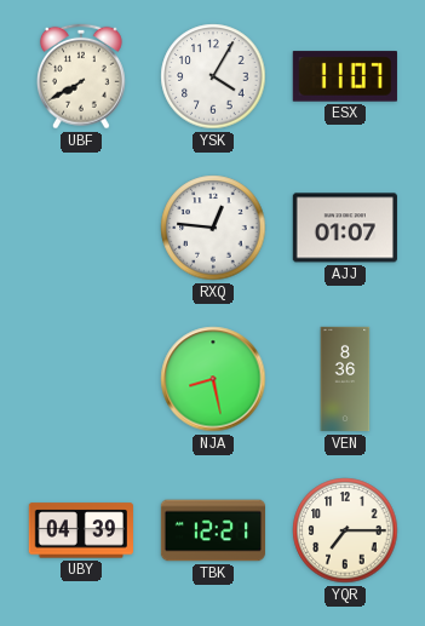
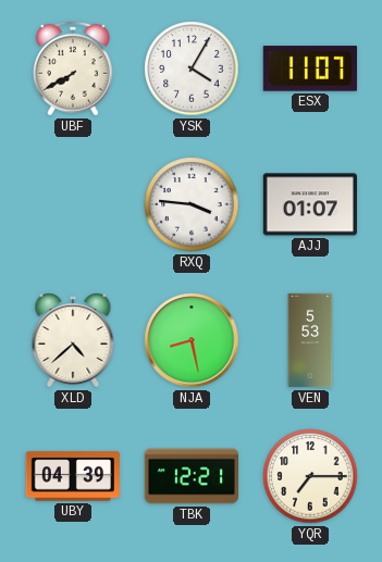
RXQ: 12:46 -> 3:46
XLD: none -> 4:38
VEN: 8:36 -> 5:53
